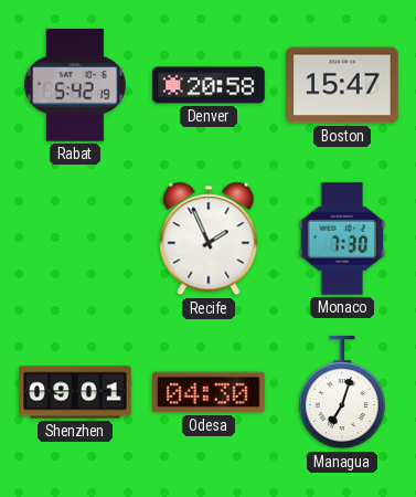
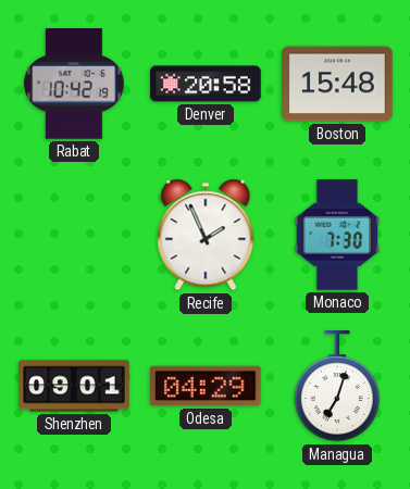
Rabat: 5:42 -> 10:42
Boston: 15:47 -> 15:48
Odesa: 04:30 -> 04:29
